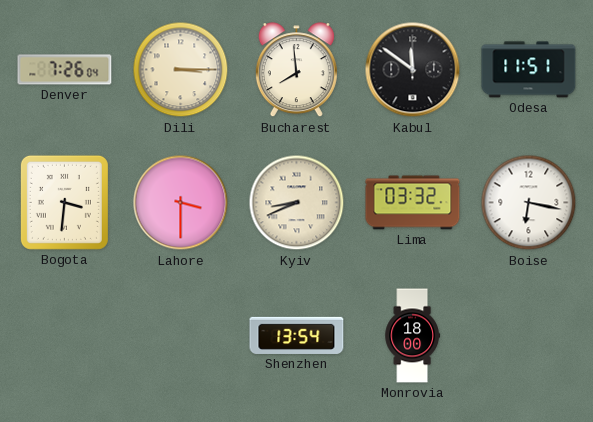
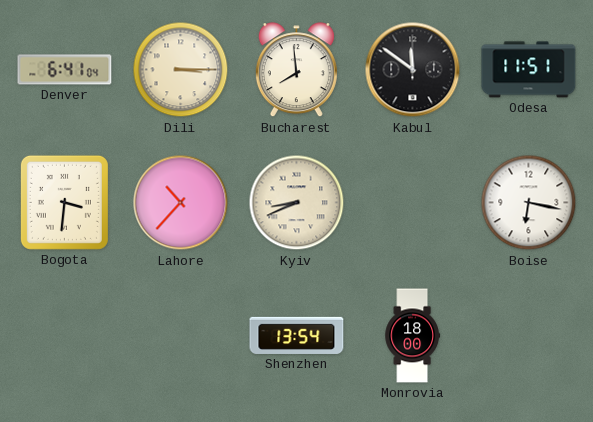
Denver: 7:26 -> 6:41
Lahore: 3:30 -> 10:37
Lima: 03:32 -> none
